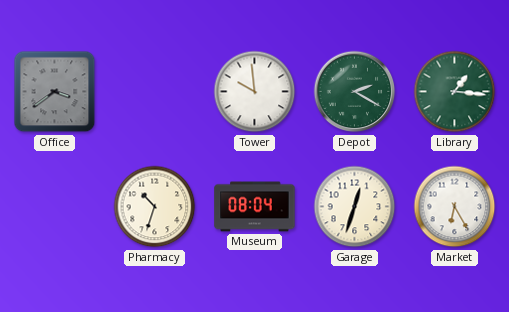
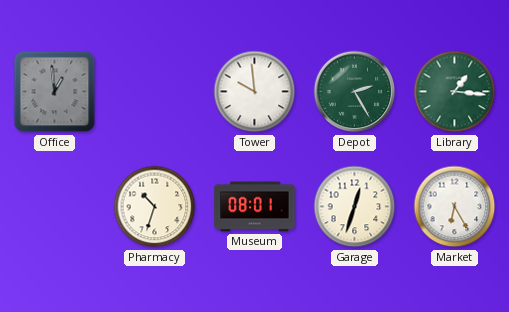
Office: 3:39 -> 12:59
Depot: 2:20 -> 2:25
Museum: 08:04 -> 08:01
